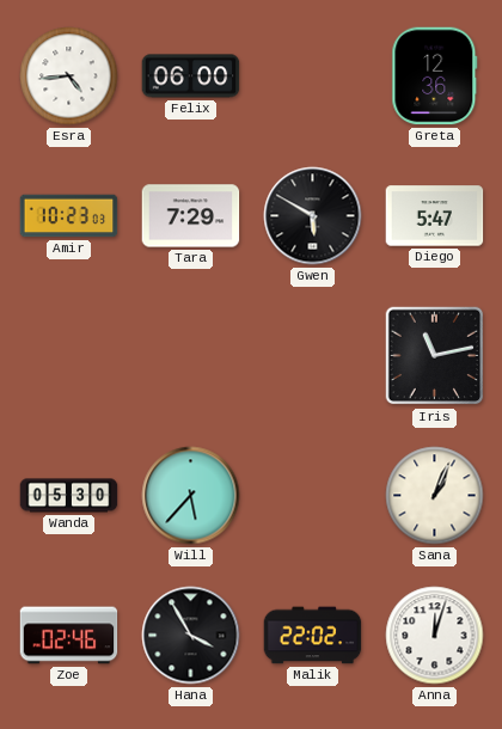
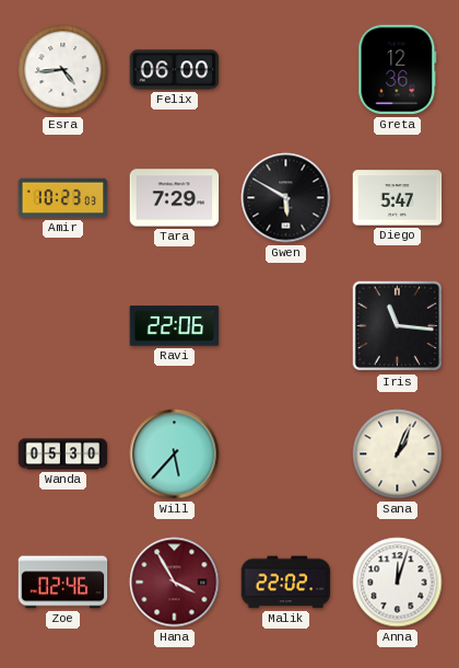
Ravi: none -> 22:06
Iris: 11:13 -> 11:16
Hana dial: black -> burgundy
